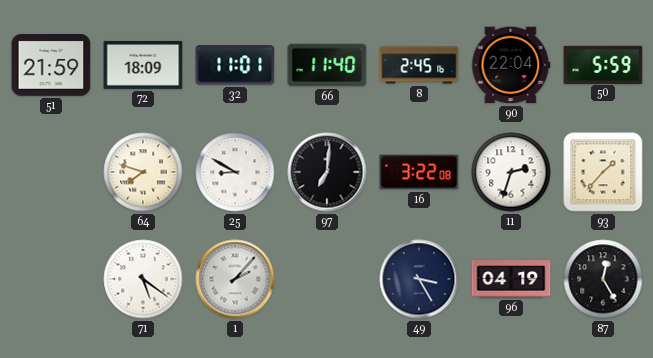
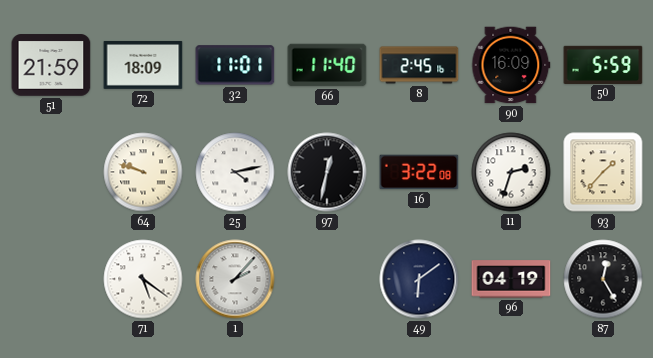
90: 22:04 -> 16:09
64: 7:48 -> 9:48
25: 8:50 -> 4:13
97: 7:01 -> 12:32
49: 3:25 -> 6:09
